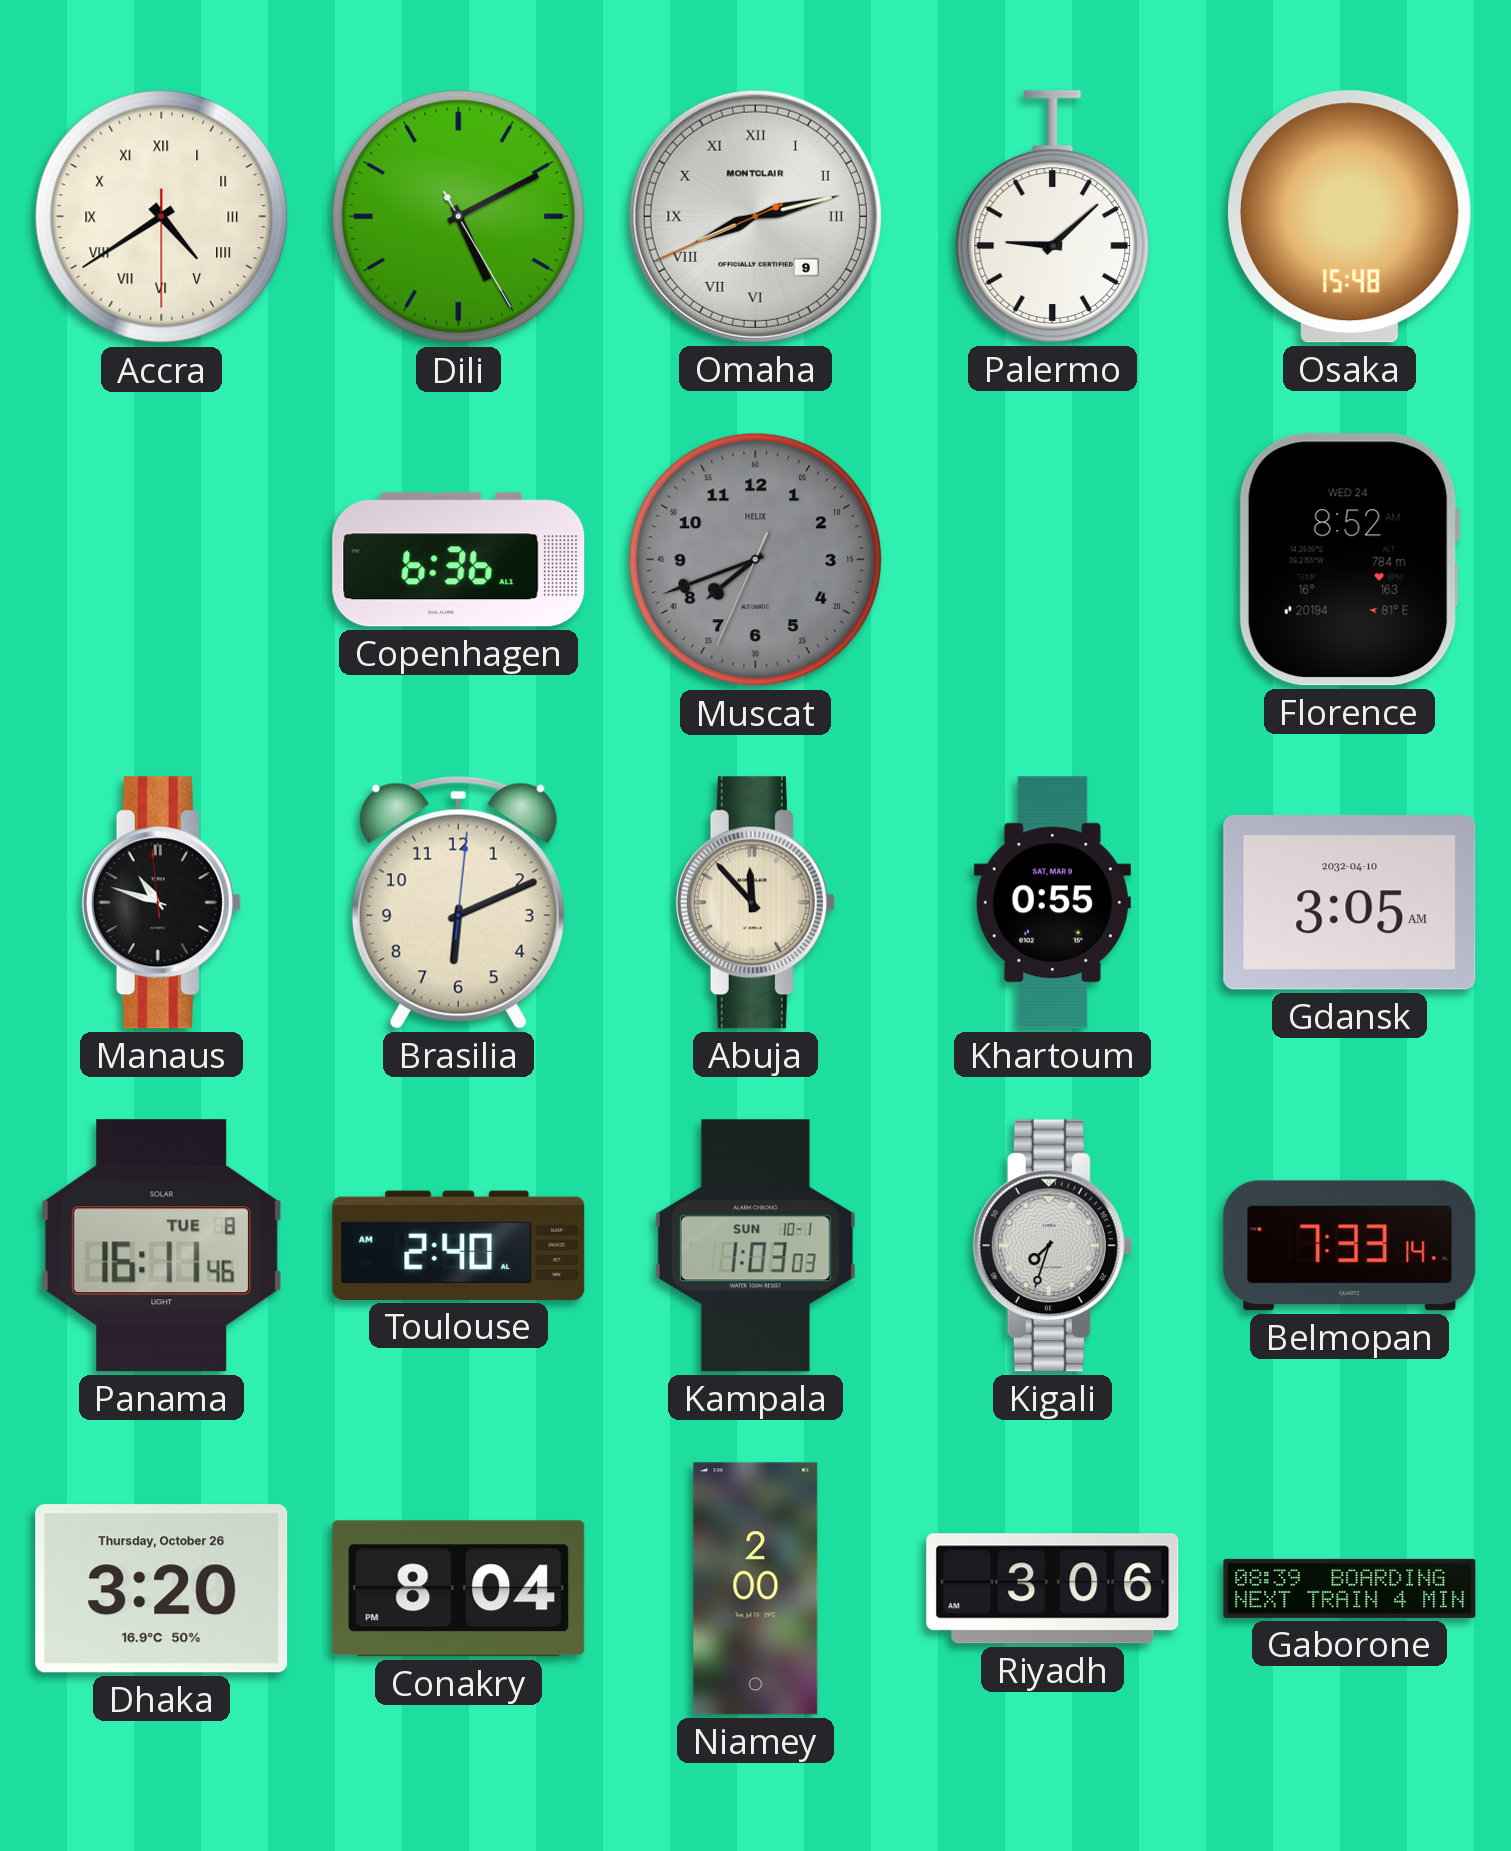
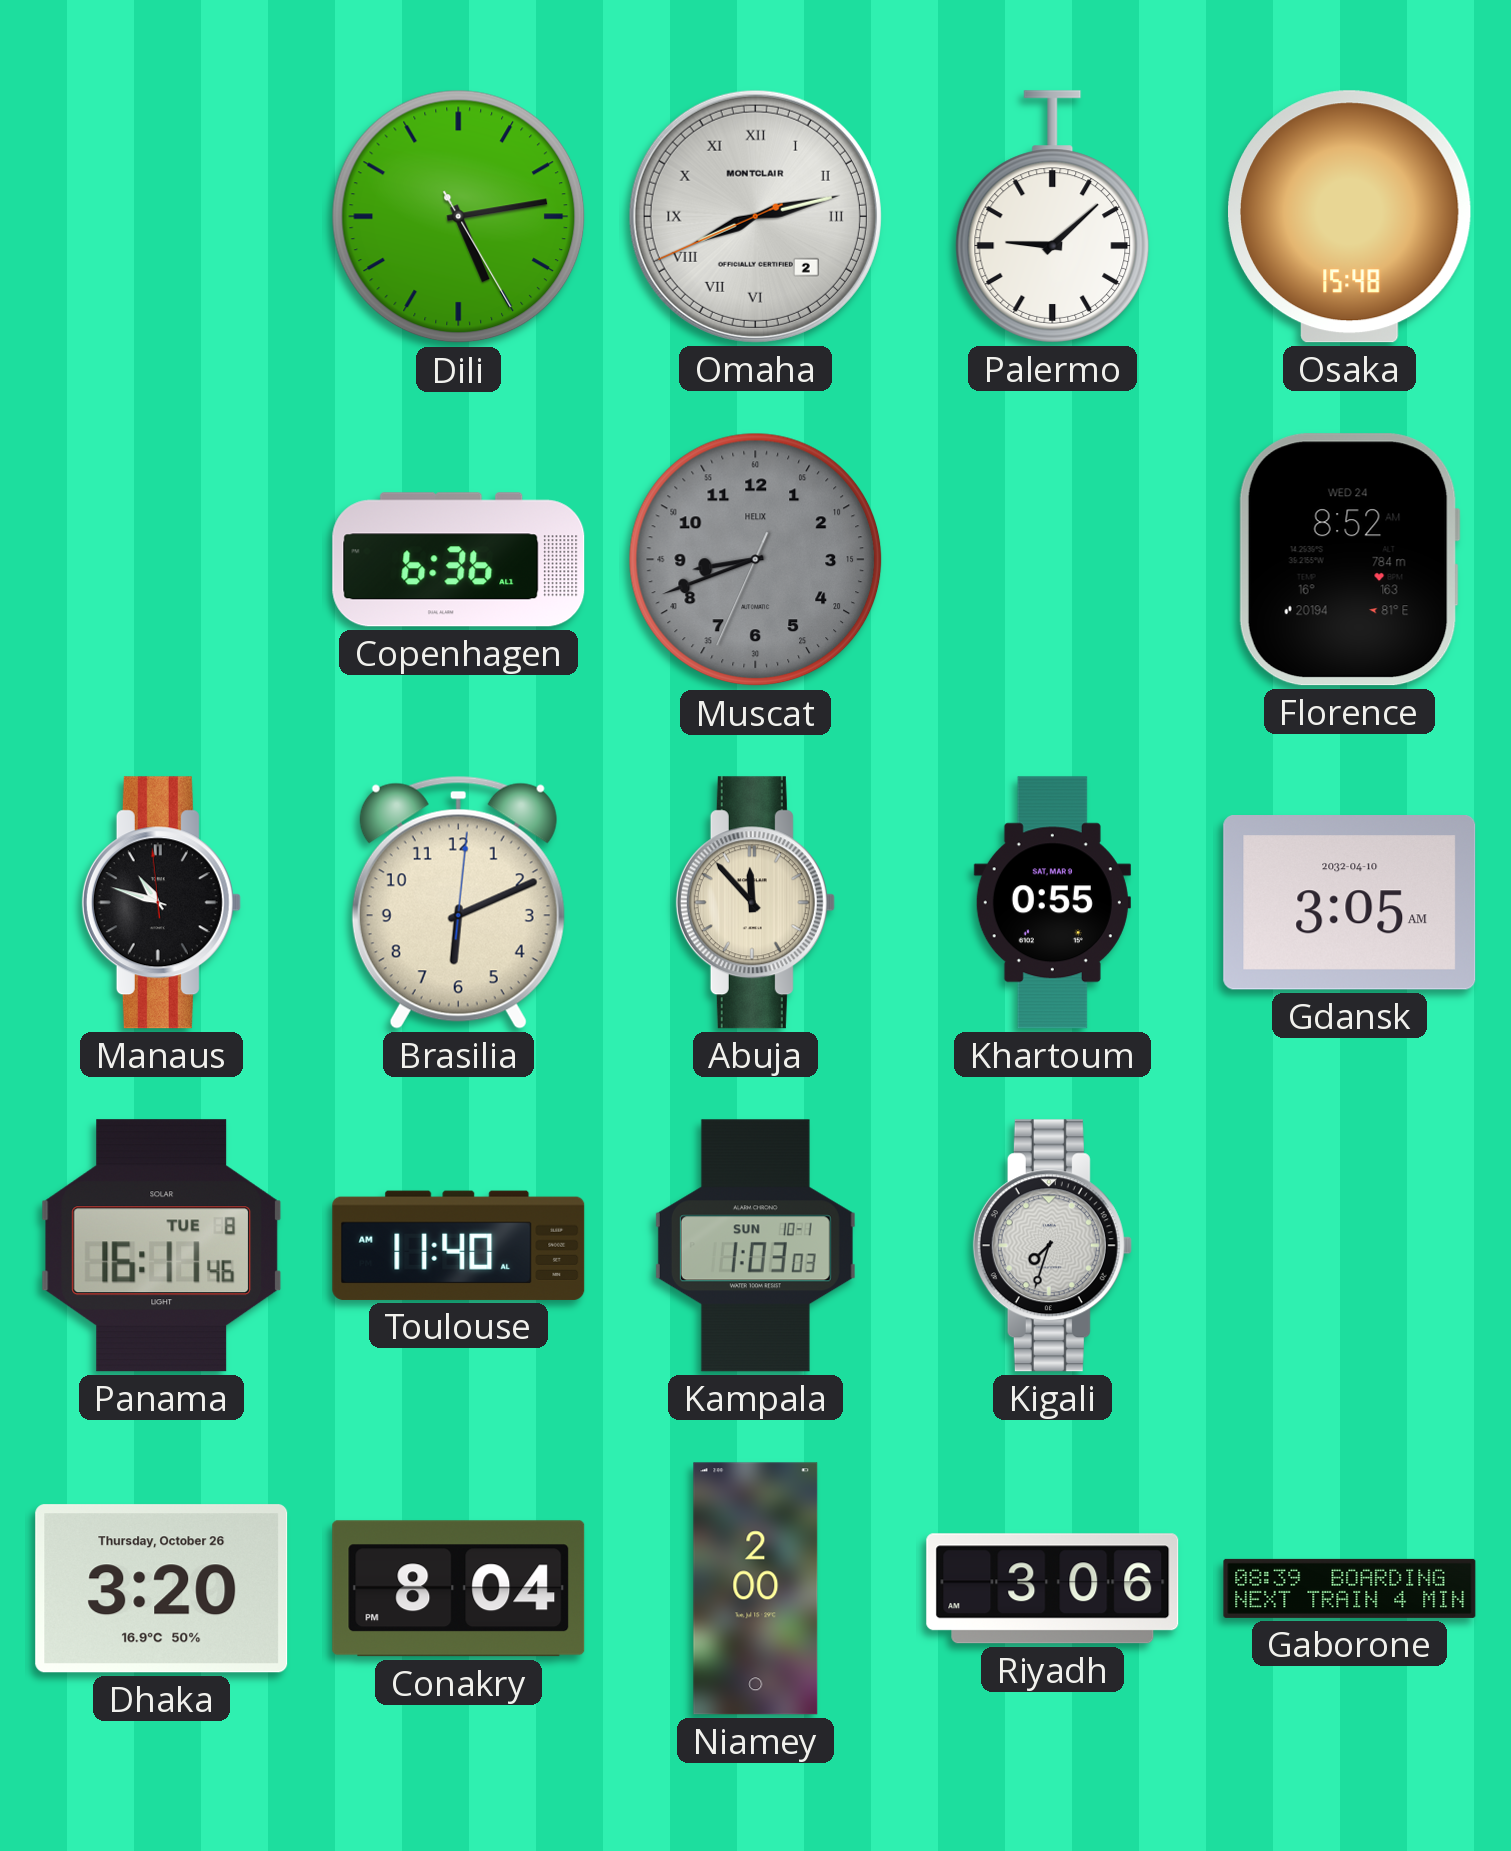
Accra: 4:39 -> none
Dili: 5:10 -> 5:13
Omaha date: 9 -> 2
Muscat: 7:41 -> 8:41
Toulouse: 2:40 -> 11:40
Belmopan: 7:33 -> none
